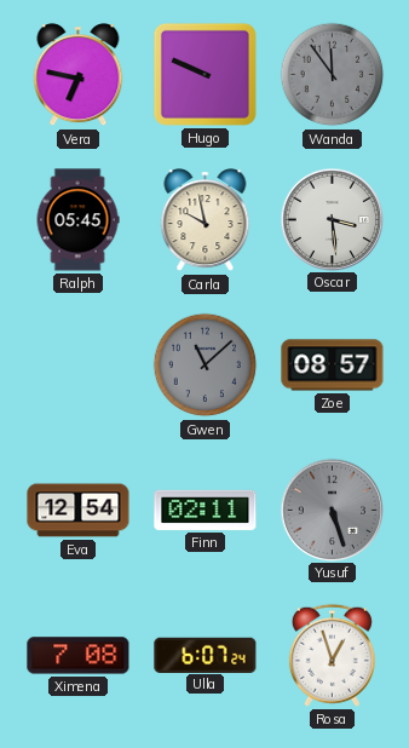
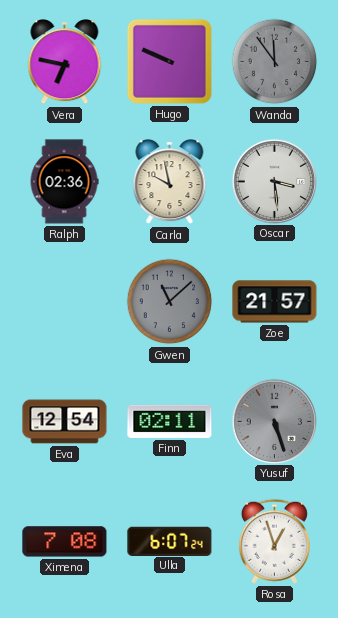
Ralph: 05:45 -> 02:36
Zoe: 08:57 -> 21:57
